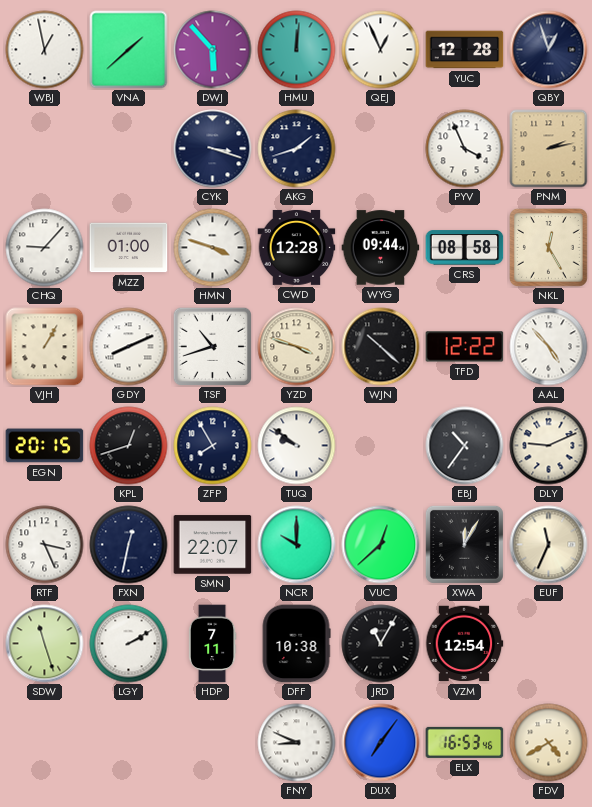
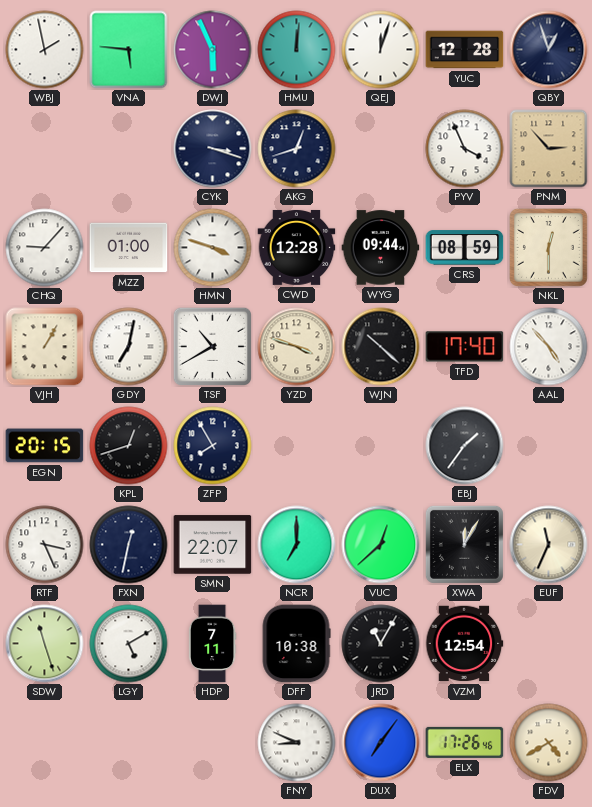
WBJ: 12:58 -> 1:58
VNA: 1:38 -> 5:46
DWJ: 5:53 -> 5:56
QEJ: 12:56 -> 12:03
AKG: 1:42 -> 12:42
PNM: 2:13 -> 2:53
CRS: 08:58 -> 08:59
NKL: 12:25 -> 12:30
GDY: 8:11 -> 7:02
TSF: 10:42 -> 10:40
TFD: 12:22 -> 17:40
TUQ: 9:51 -> none
EBJ: 10:36 -> 1:36
DLY: 9:11 -> none
NCR: 10:00 -> 7:00
LGY: 2:10 -> 5:10
ELX: 16:53 -> 17:26
